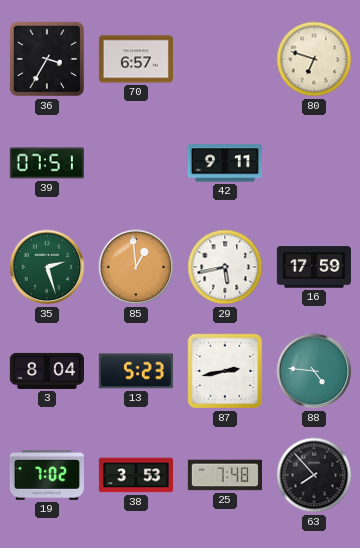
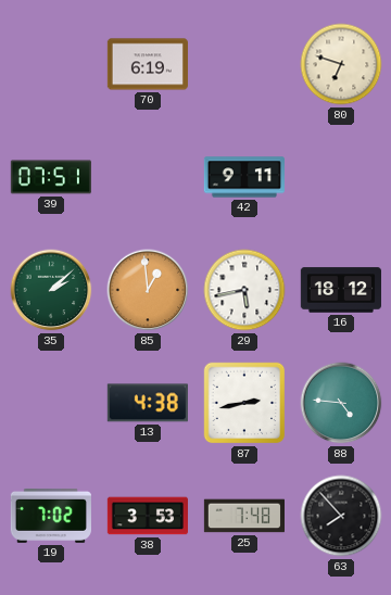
36: 3:35 -> none
70: 6:57 -> 6:19
35: 2:27 -> 2:08
16: 17:59 -> 18:12
3: 8:04 -> none
13: 5:23 -> 4:38
